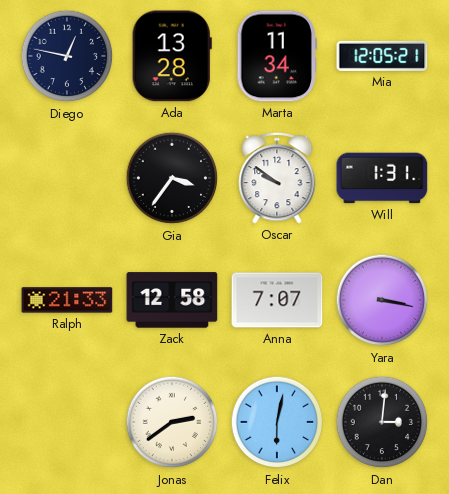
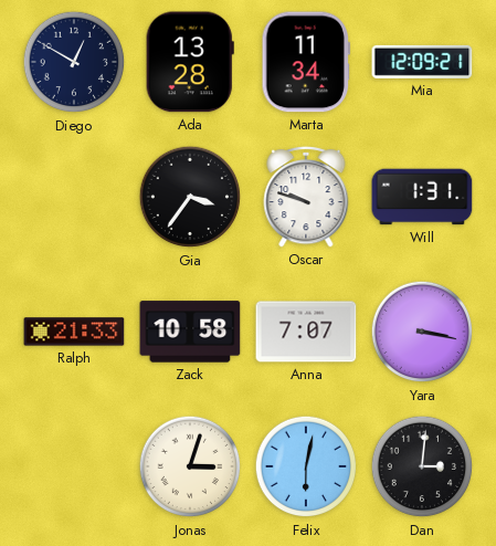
Diego: 12:47 -> 12:50
Mia: 12:05 -> 12:09
Oscar: 9:51 -> 9:48
Zack: 12:58 -> 10:58
Jonas: 2:39 -> 3:03
